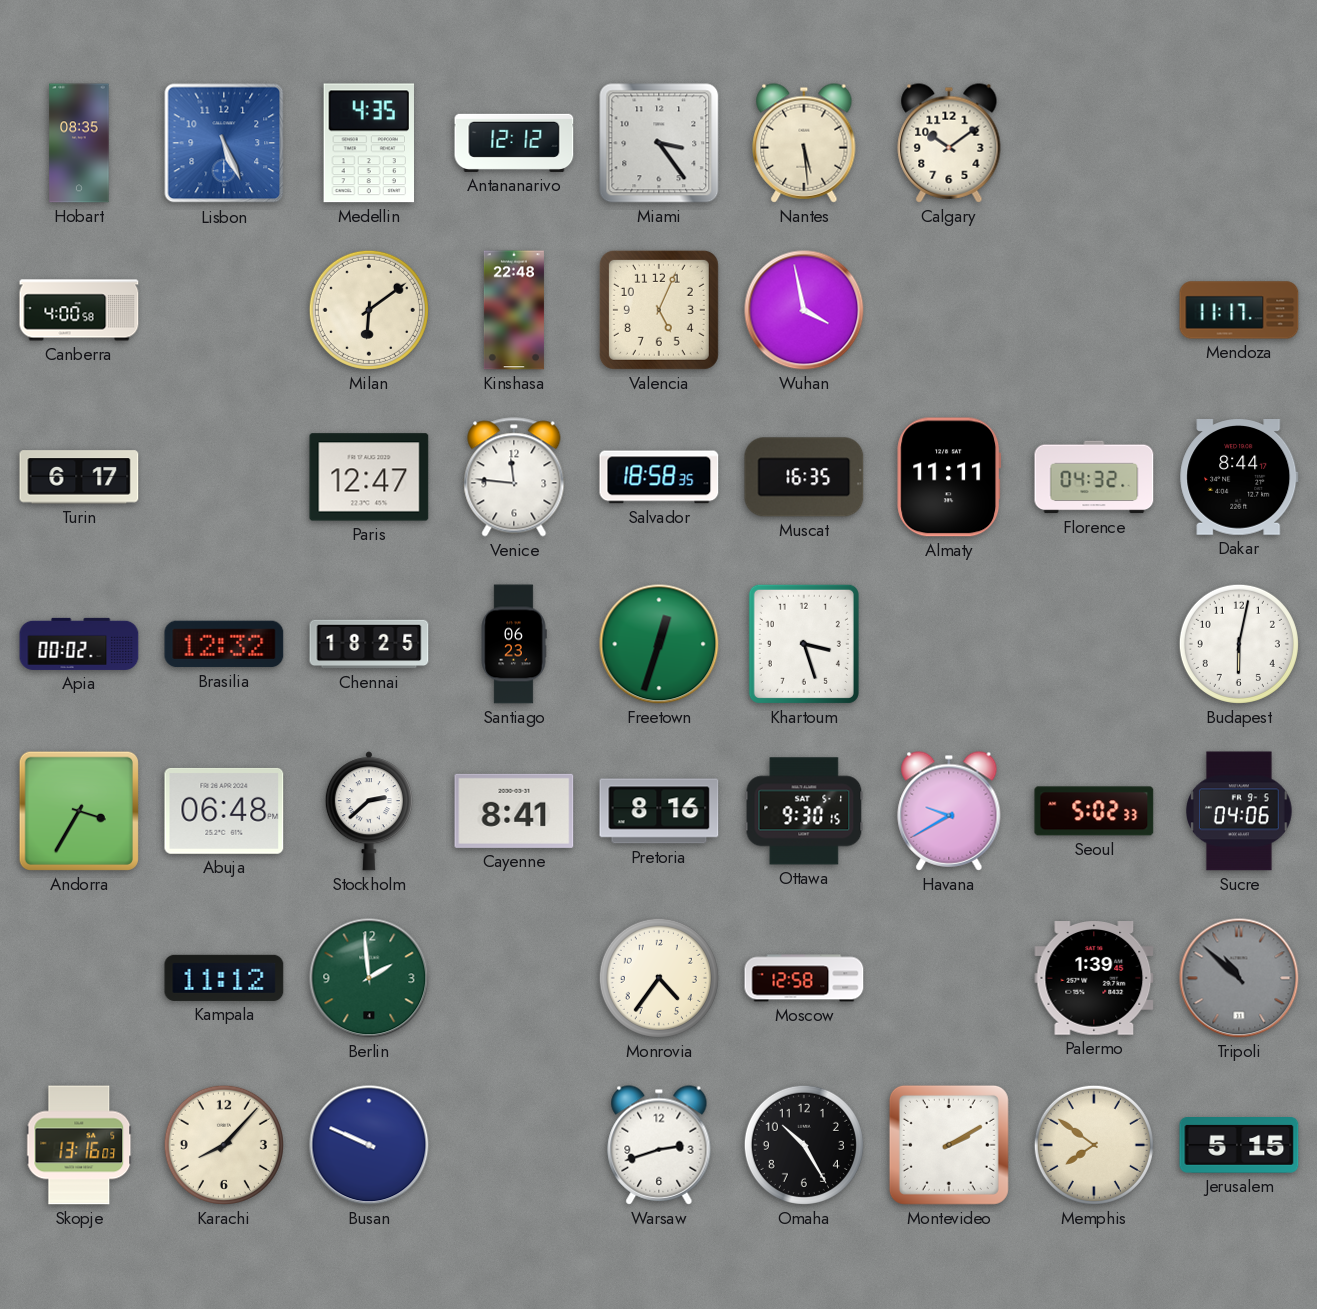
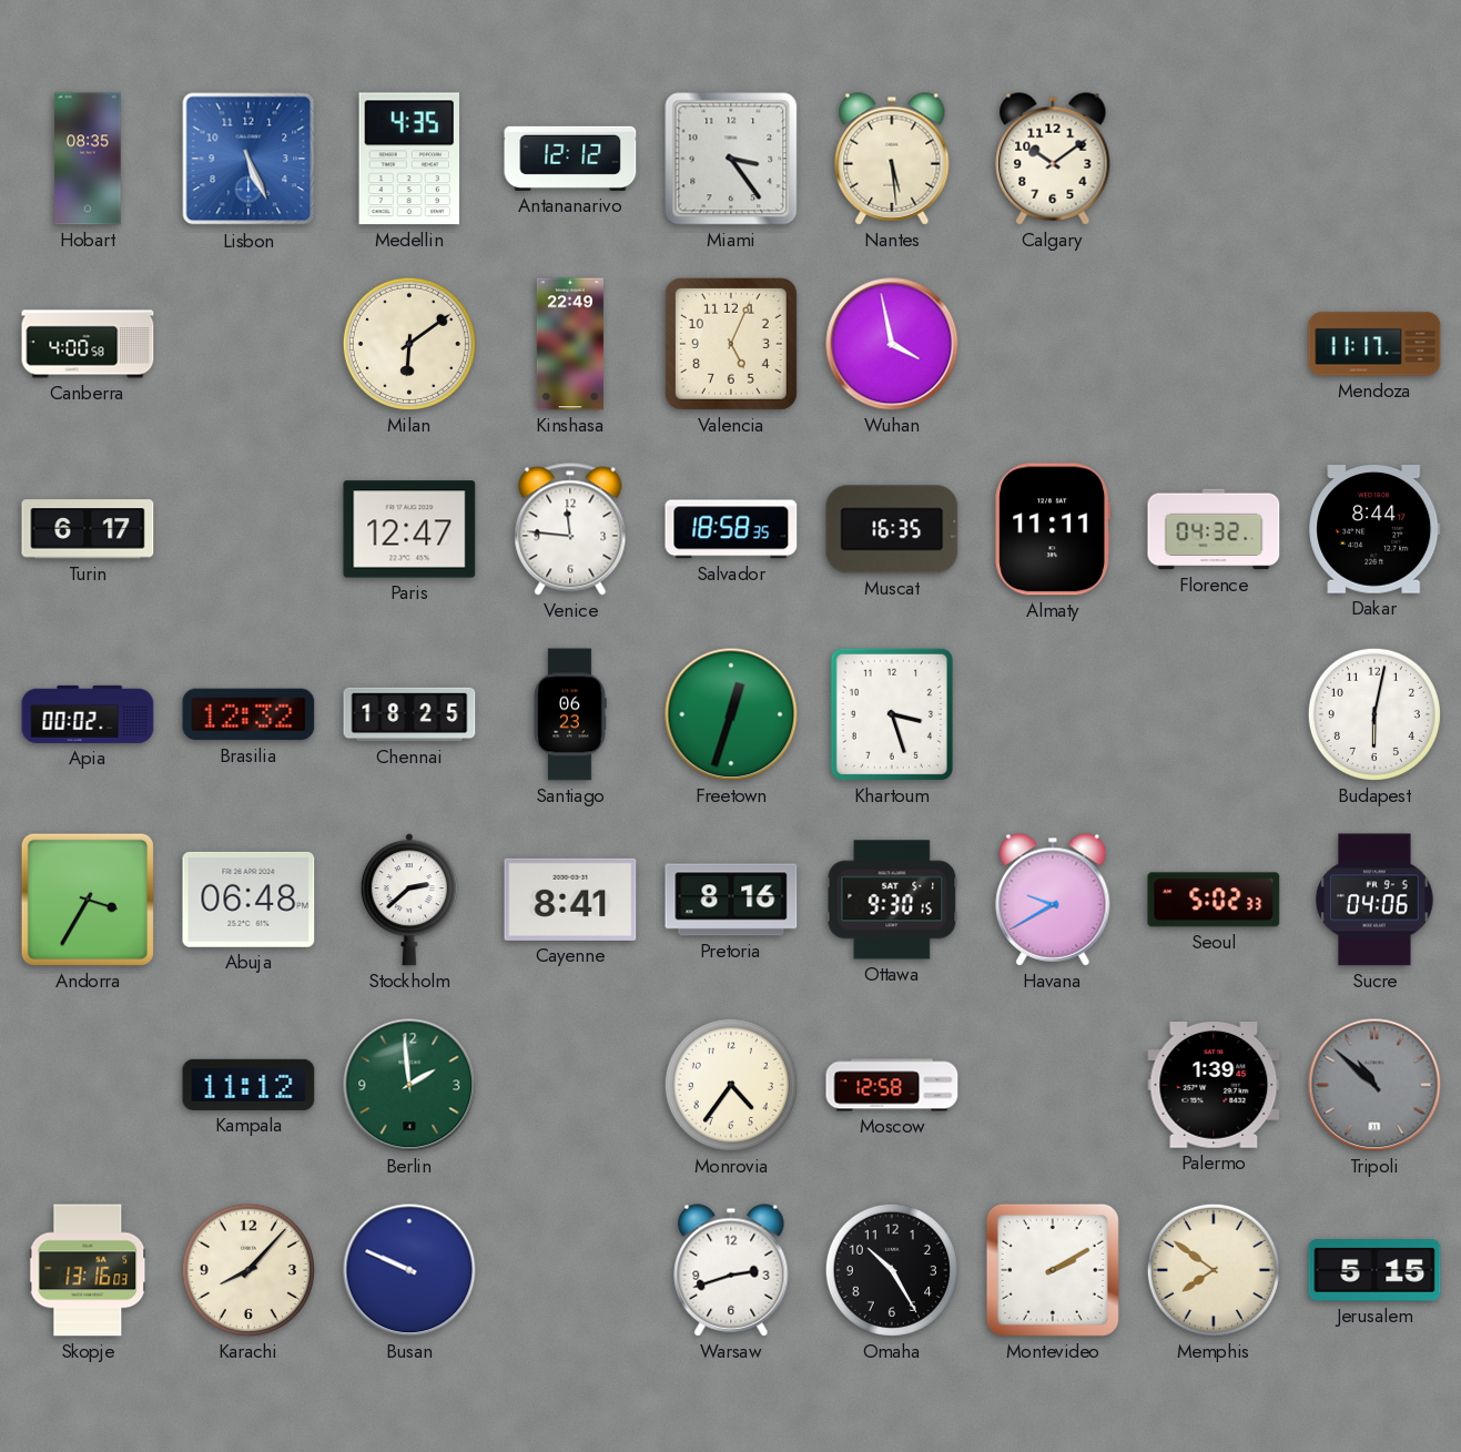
Kinshasa: 22:48 -> 22:49
